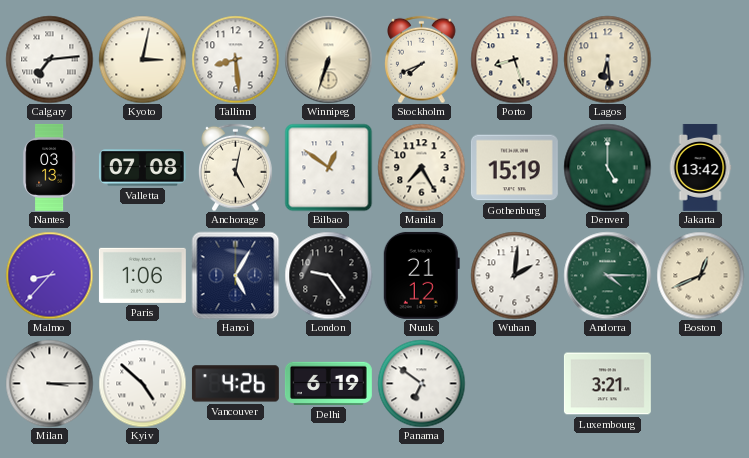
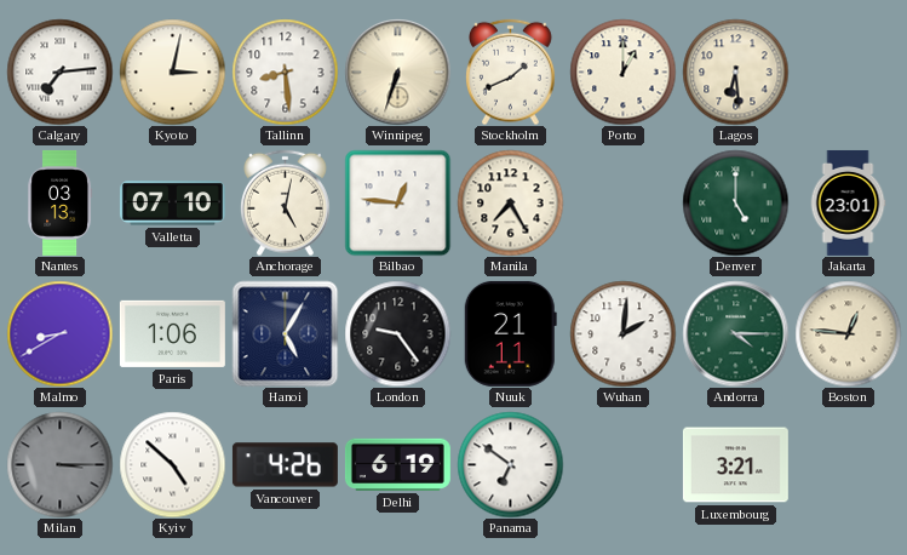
Stockholm: 7:41 -> 1:41
Porto: 8:27 -> 1:00
Valletta: 07:08 -> 07:10
Bilbao: 12:51 -> 12:46
Gothenburg: 15:19 -> none
Jakarta: 13:42 -> 23:01
Malmo: 8:37 -> 8:40
Nuuk: 21:12 -> 21:11
Boston: 12:41 -> 12:46
Milan dial: white -> grey
